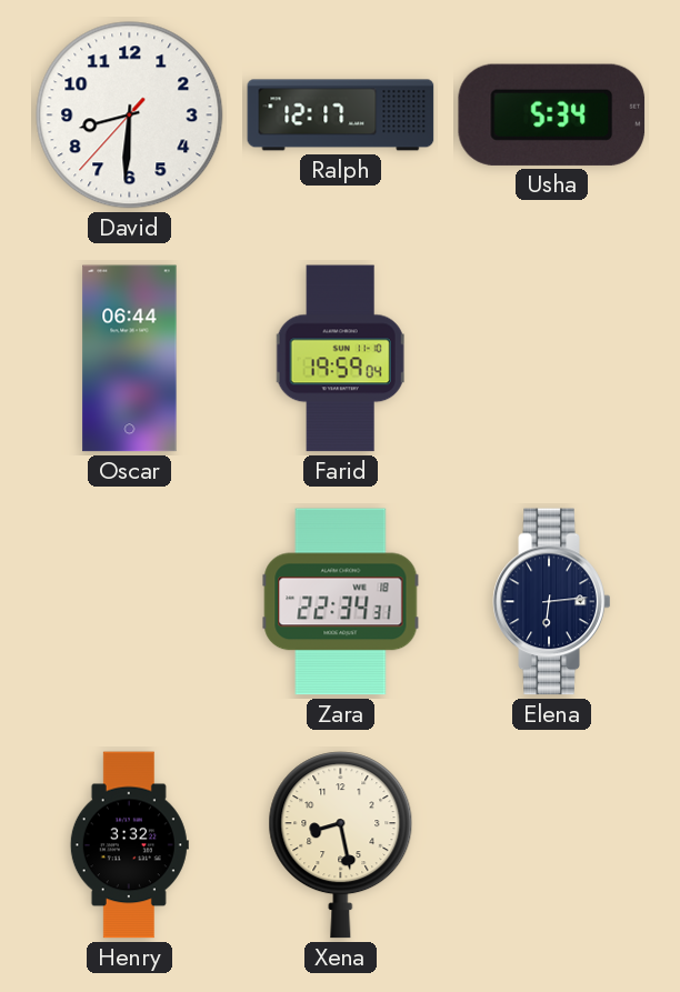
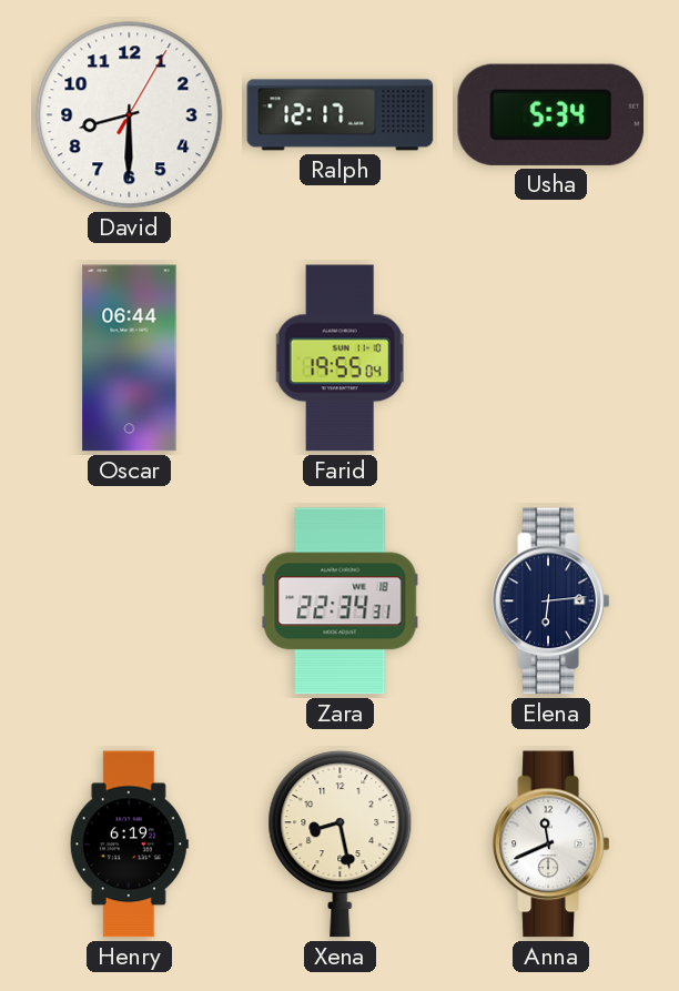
David: 8:30:37 -> 8:30:05
Farid: 19:59 -> 19:55
Henry: 3:32 -> 6:19
Anna: none -> 11:41
